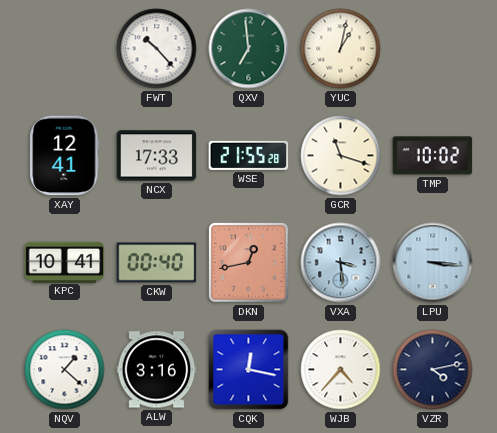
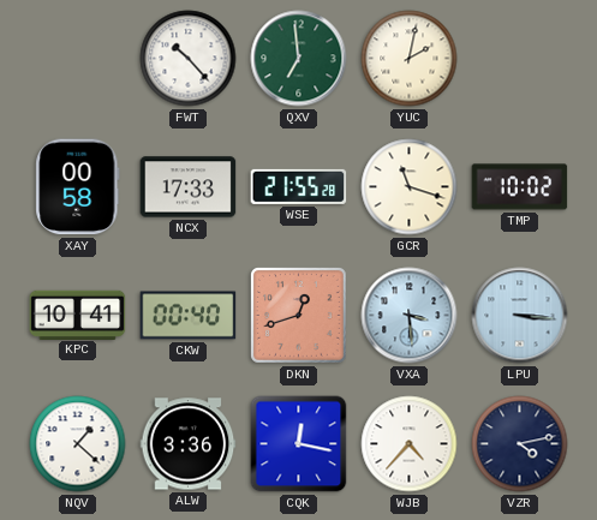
YUC: 1:02 -> 2:02
XAY: 12:41 -> 00:58
DKN: 12:43 -> 12:42
ALW: 3:16 -> 3:36
